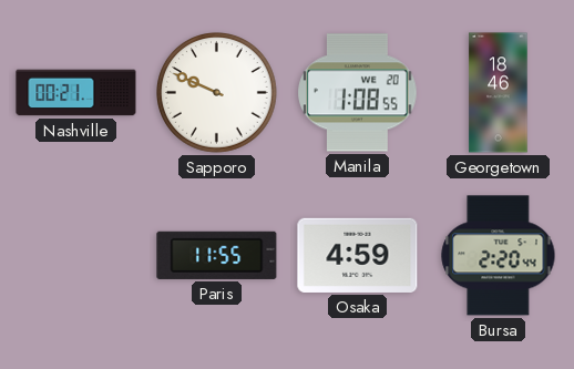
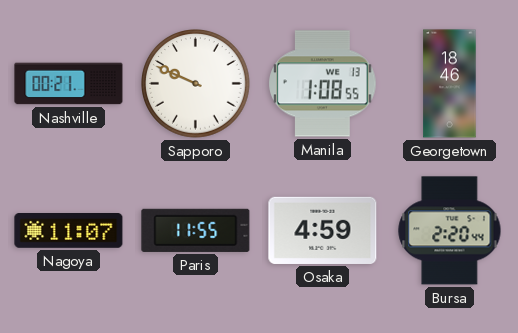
Manila date: WE 20 -> WE 13
Nagoya: none -> 11:07
